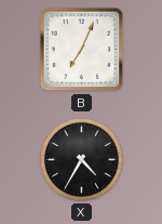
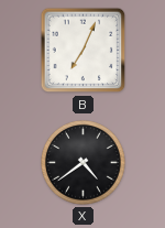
X: 4:35 -> 4:39
